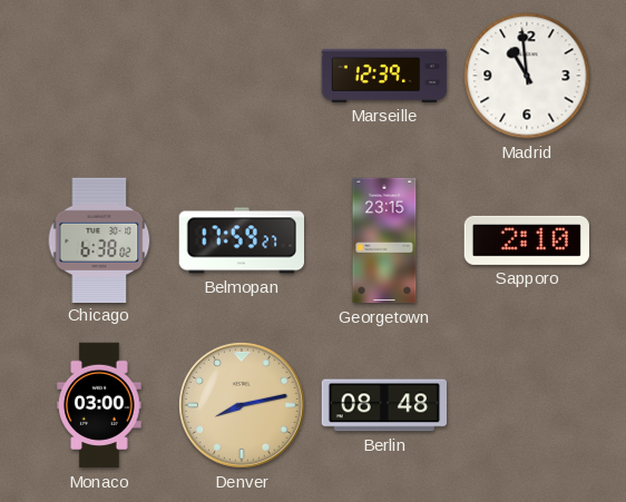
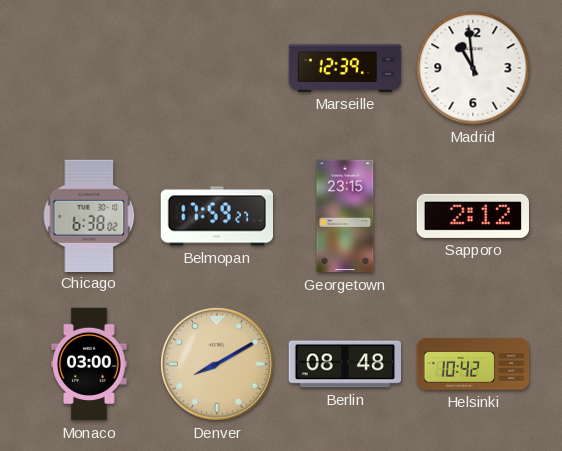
Sapporo: 2:10 -> 2:12
Denver: 8:13 -> 8:10
Helsinki: none -> 10:42
